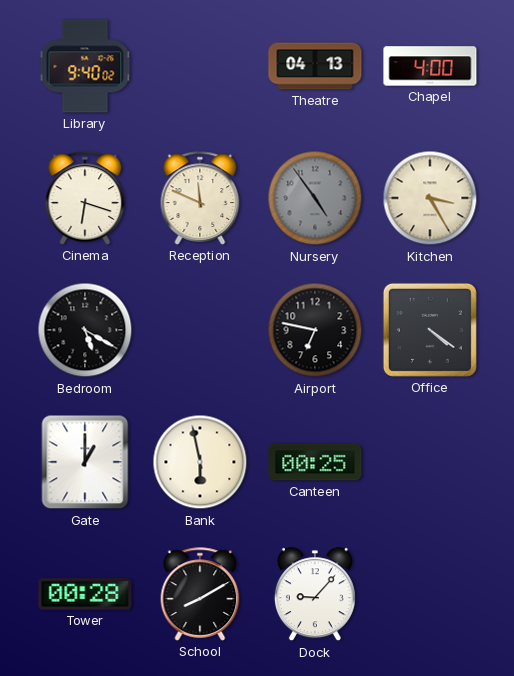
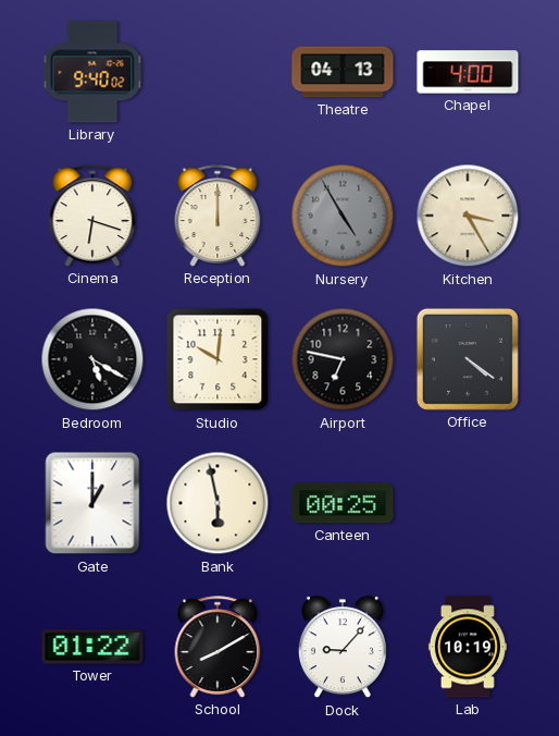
Reception: 11:49 -> 12:00
Nursery: 4:54 -> 4:55
Studio: none -> 10:01
Tower: 00:28 -> 01:22
Lab: none -> 10:19
